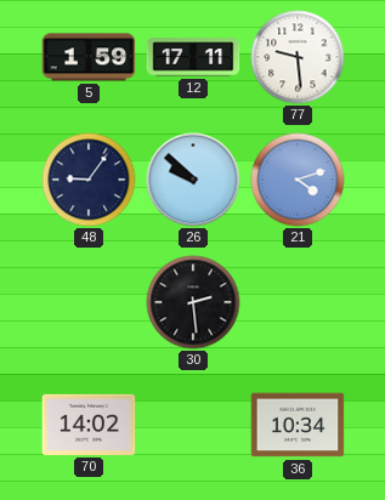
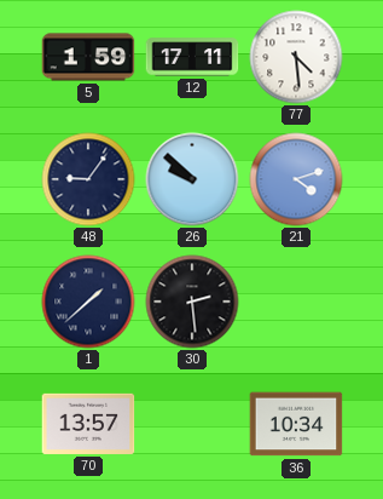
77: 9:29 -> 4:29
1: none -> 1:38
70: 14:02 -> 13:57
